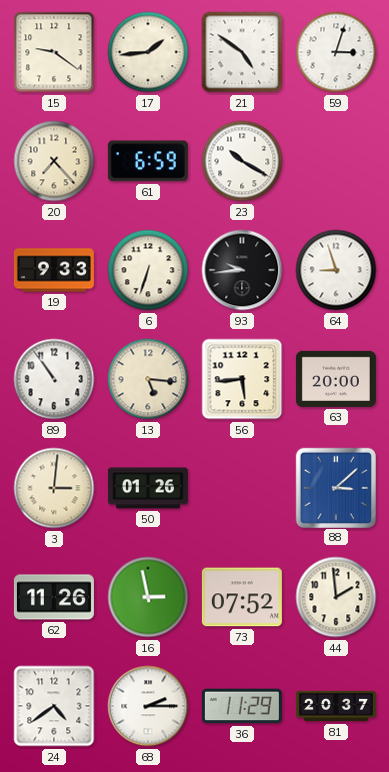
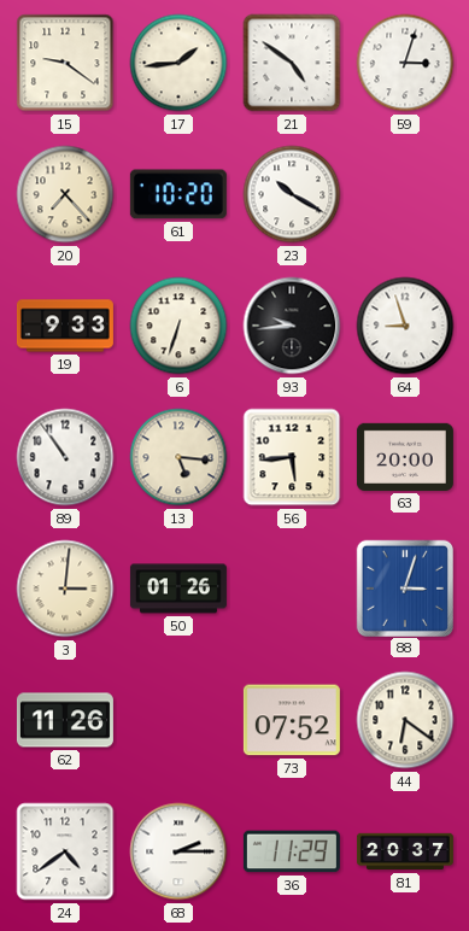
61: 6:59 -> 10:20
88: 3:08 -> 3:03
16: 2:58 -> none
44: 1:59 -> 6:21
